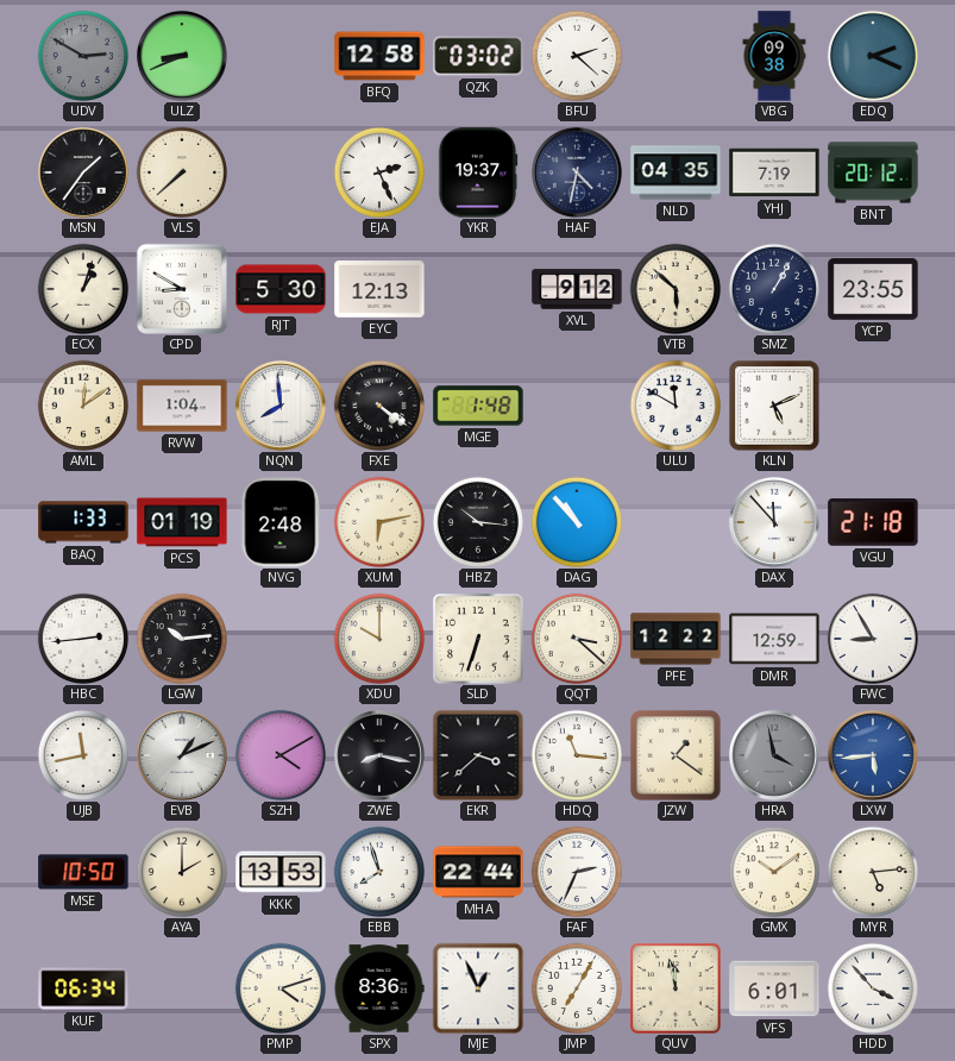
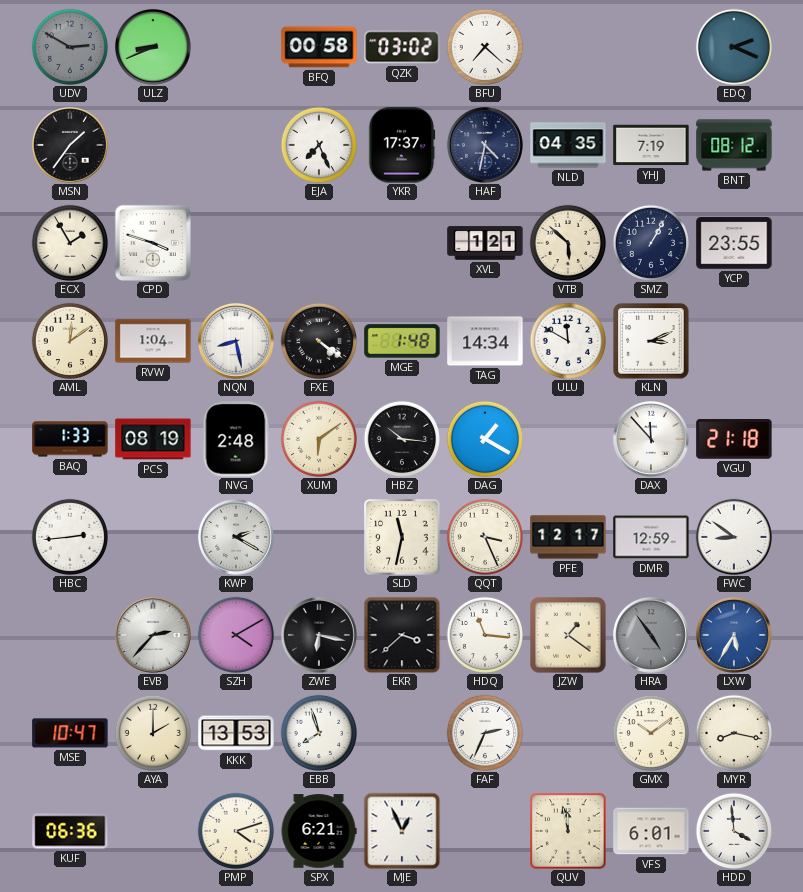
BFQ: 12:58 -> 00:58
BFU: 2:22 -> 7:22
VBG: 09:38 -> none
VLS: 7:38 -> none
EJA: 2:26 -> 7:26
YKR: 19:37 -> 17:37
BNT: 20:12 -> 08:12
ECX: 1:03 -> 1:55
CPD: 8:50 -> 3:48
RJT: 5:30 -> none
EYC: 12:13 -> none
XVL: 9:12 -> 1:21
NQN: 7:59 -> 8:28
TAG: none -> 14:34
KLN: 5:11 -> 3:11
PCS: 01:19 -> 08:19
XUM: 6:13 -> 6:09
DAG: 10:53 -> 1:20
LGW: 10:14 -> none
KWP: none -> 2:20
XDU: 10:00 -> none
SLD: 6:33 -> 11:32
QQT: 3:22 -> 3:26
PFE: 12:22 -> 12:17
FWC: 8:55 -> 8:51
UJB: 11:43 -> none
EVB: 1:11 -> 2:37
ZWE: 8:17 -> 6:17
HRA: 3:58 -> 4:54
LXW: 5:44 -> 5:35
MSE: 10:50 -> 10:47
MHA: 22:44 -> none
MYR: 5:14 -> 8:17
KUF: 06:34 -> 06:36
SPX: 8:36 -> 6:21
JMP: 7:05 -> none
HDD: 3:53 -> 3:59
